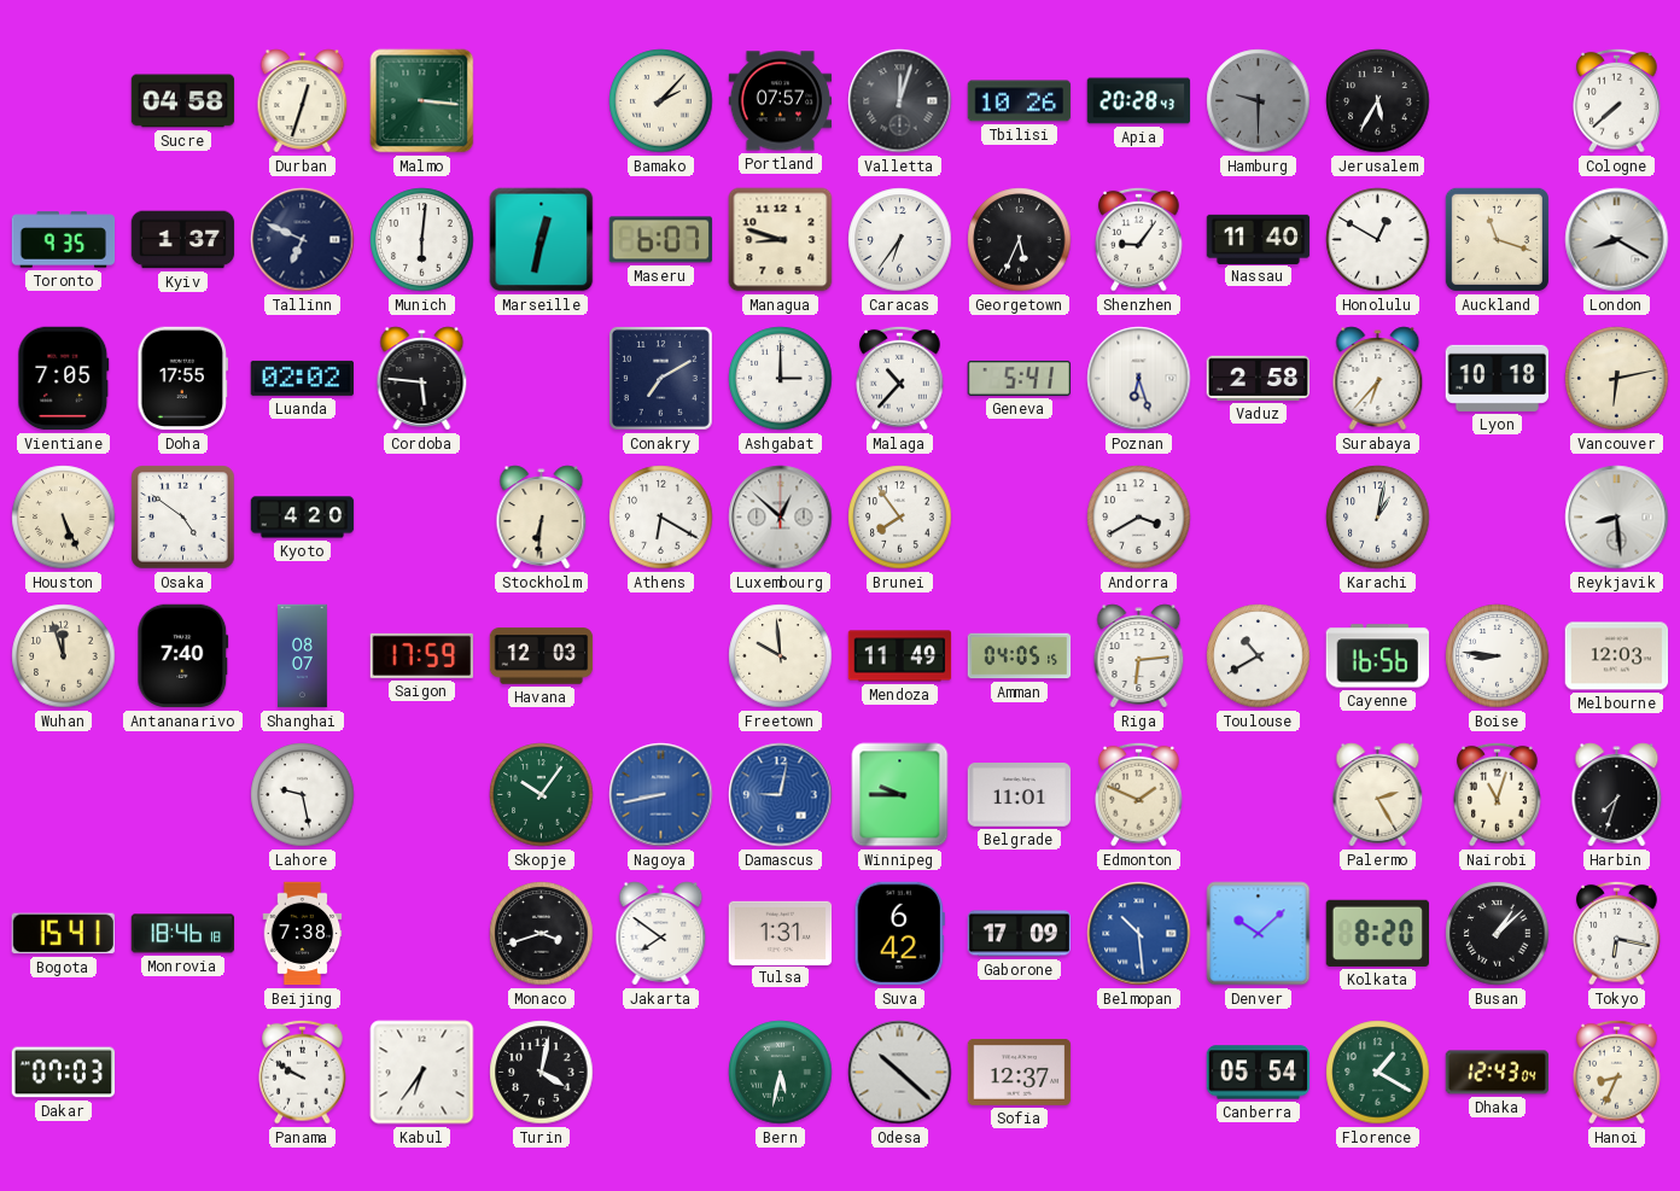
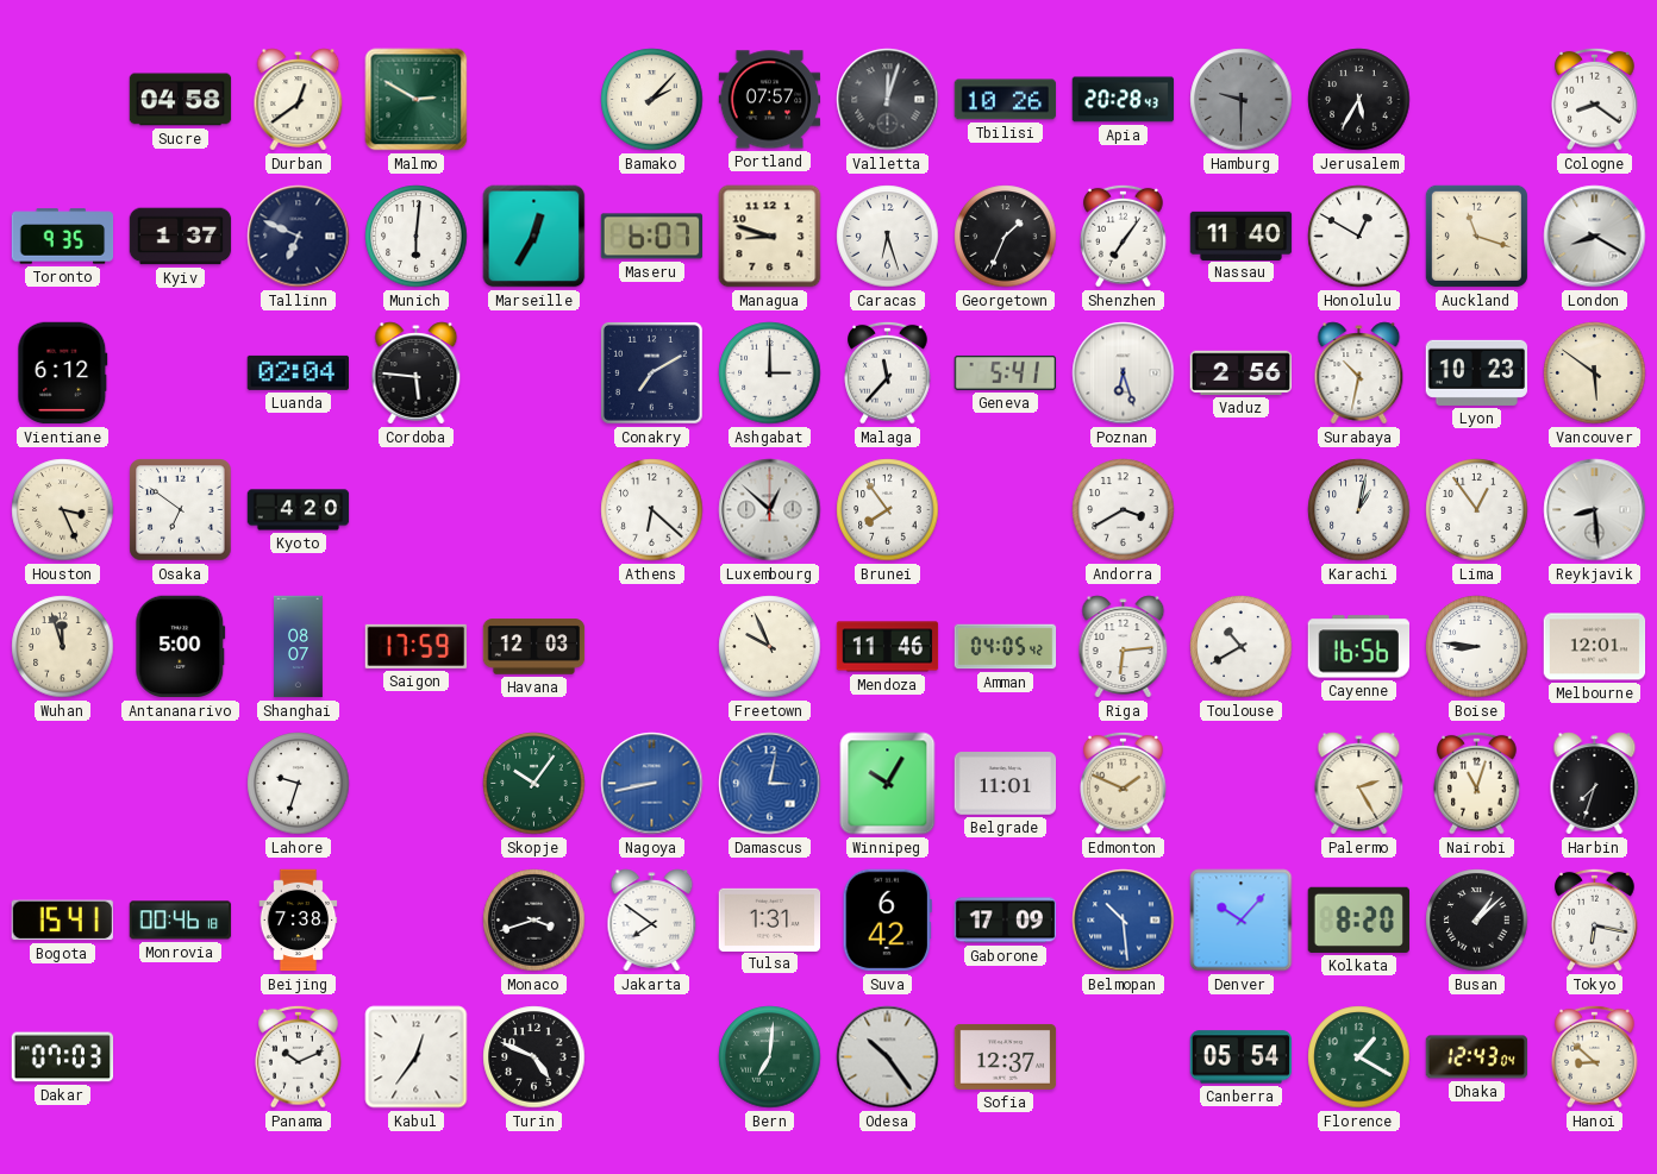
Durban: 12:33 -> 12:39
Malmo: 3:16 -> 2:50
Cologne: 7:38 -> 8:21
Marseille: 12:32 -> 12:35
Caracas: 6:36 -> 6:27
Georgetown: 5:34 -> 1:34
Shenzhen: 9:06 -> 7:06
Vientiane: 7:05 -> 6:12
Doha: 17:55 -> none
Luanda: 02:02 -> 02:04
Malaga: 10:37 -> 11:37
Vaduz: 2:58 -> 2:56
Surabaya: 6:37 -> 10:32
Lyon: 10:18 -> 10:23
Vancouver: 6:13 -> 5:51
Houston: 5:26 -> 3:26
Osaka: 4:51 -> 6:51
Stockholm: 6:31 -> none
Athens: 6:20 -> 6:22
Lima: none -> 12:54
Antananarivo: 7:40 -> 5:00
Freetown: 9:59 -> 9:56
Mendoza: 11:49 -> 11:46
Amman: 04:05:15 -> 04:05:42
Melbourne: 12:03 -> 12:01
Lahore: 9:28 -> 9:33
Damascus: 9:02 -> 3:02
Winnipeg: 9:45 -> 10:05
Monrovia: 18:46 -> 00:46
Denver: 10:08 -> 10:07
Panama: 9:50 -> 10:11
Kabul: 6:36 -> 12:36
Turin: 4:02 -> 4:49
Bern: 5:32 -> 7:01
Odesa: 10:22 -> 10:24
Hanoi: 8:34 -> 8:52
